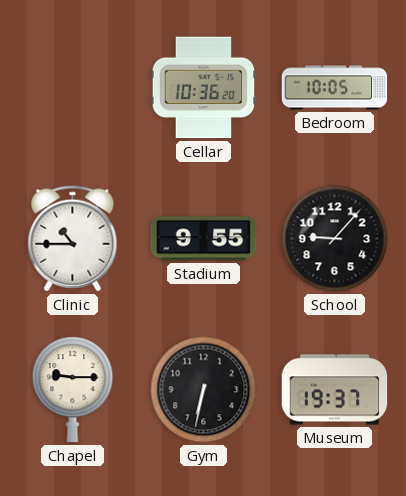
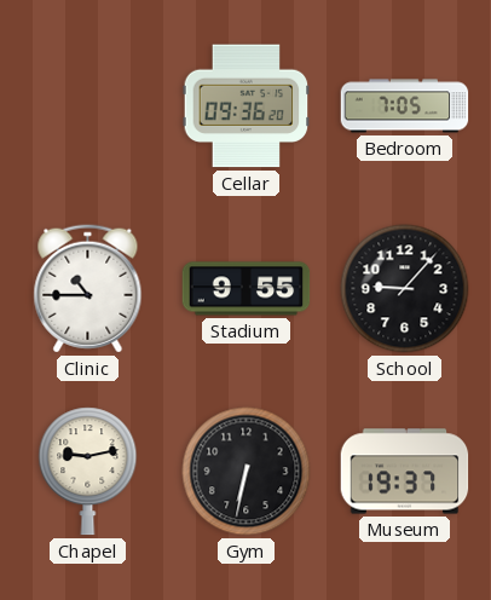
Cellar: 10:36 -> 09:36
Bedroom: 10:05 -> 7:05
Chapel: 9:15 -> 9:13
